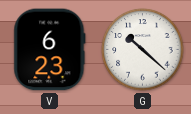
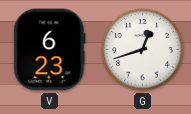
G: 10:22 -> 12:42
